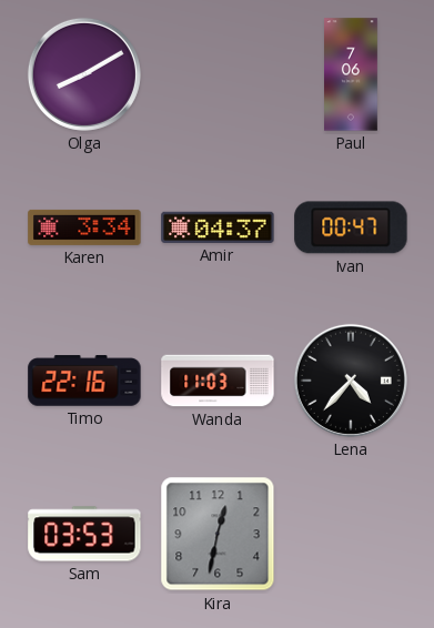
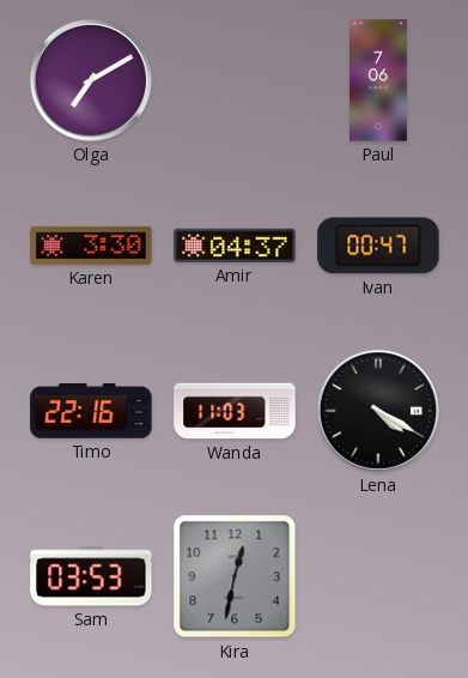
Olga: 8:10 -> 7:10
Karen: 3:34 -> 3:30
Lena: 4:37 -> 4:20
